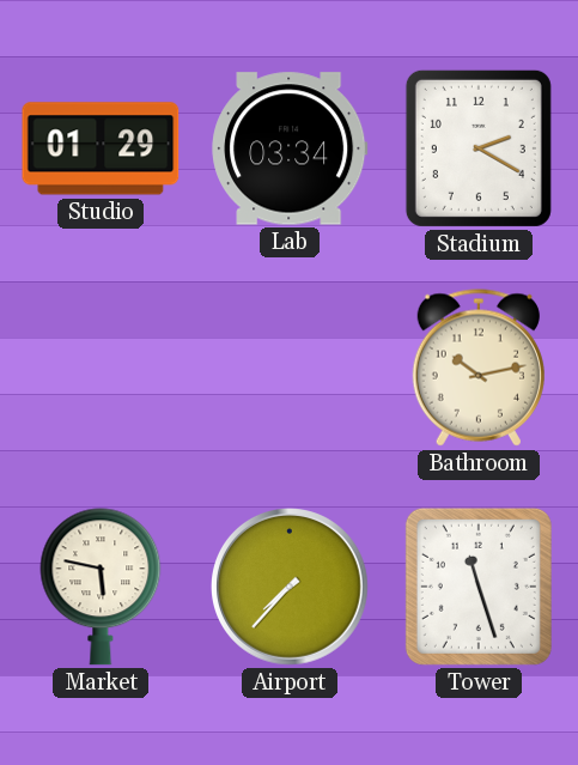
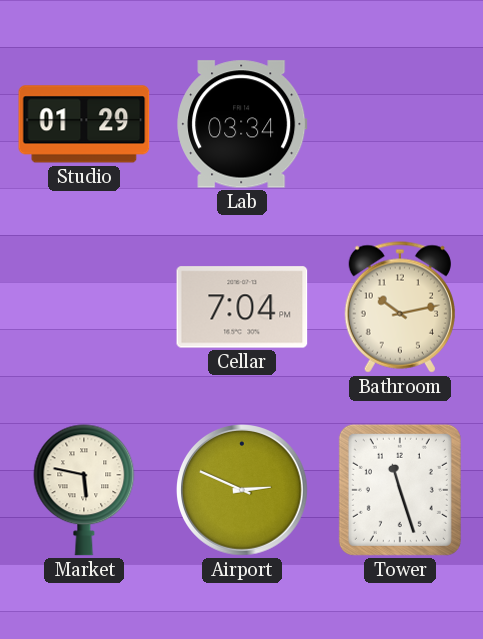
Stadium: 2:20 -> none
Cellar: none -> 7:04
Airport: 7:37 -> 2:49
